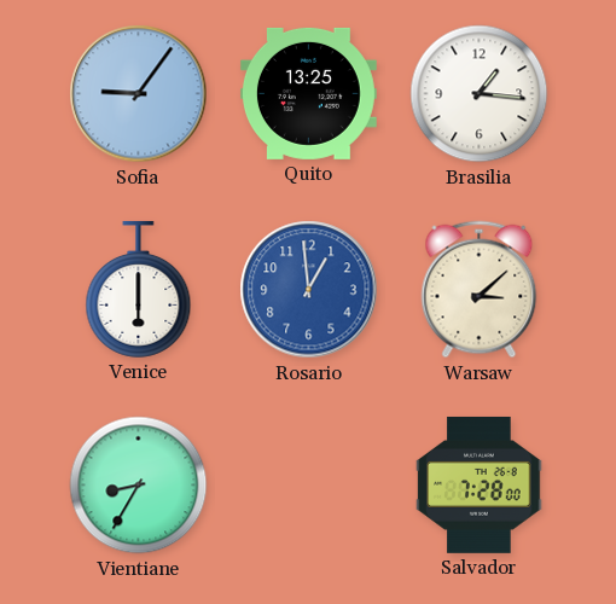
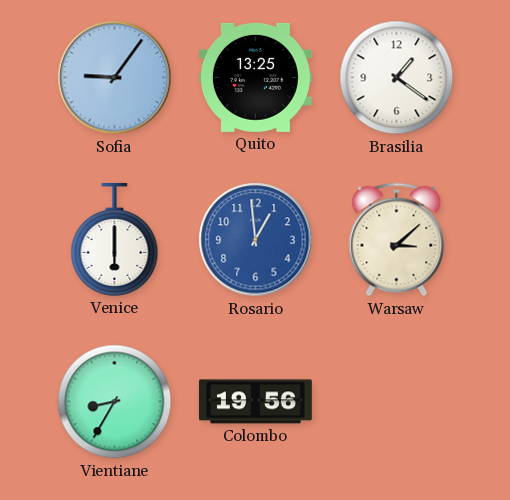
Brasilia: 1:16 -> 1:21
Colombo: none -> 19:56
Salvador: 7:28 -> none
